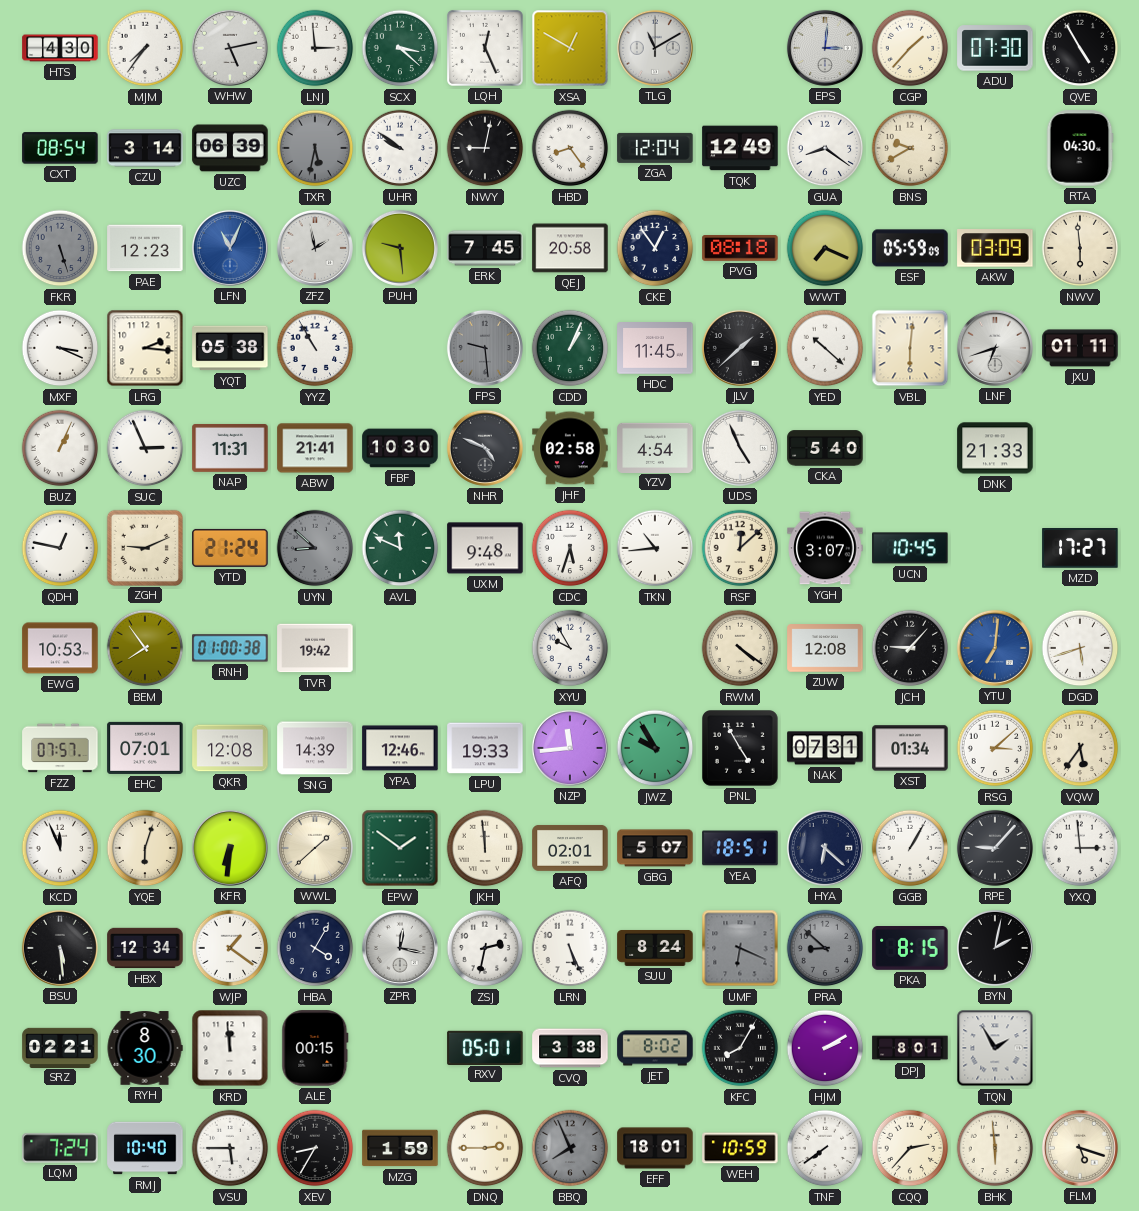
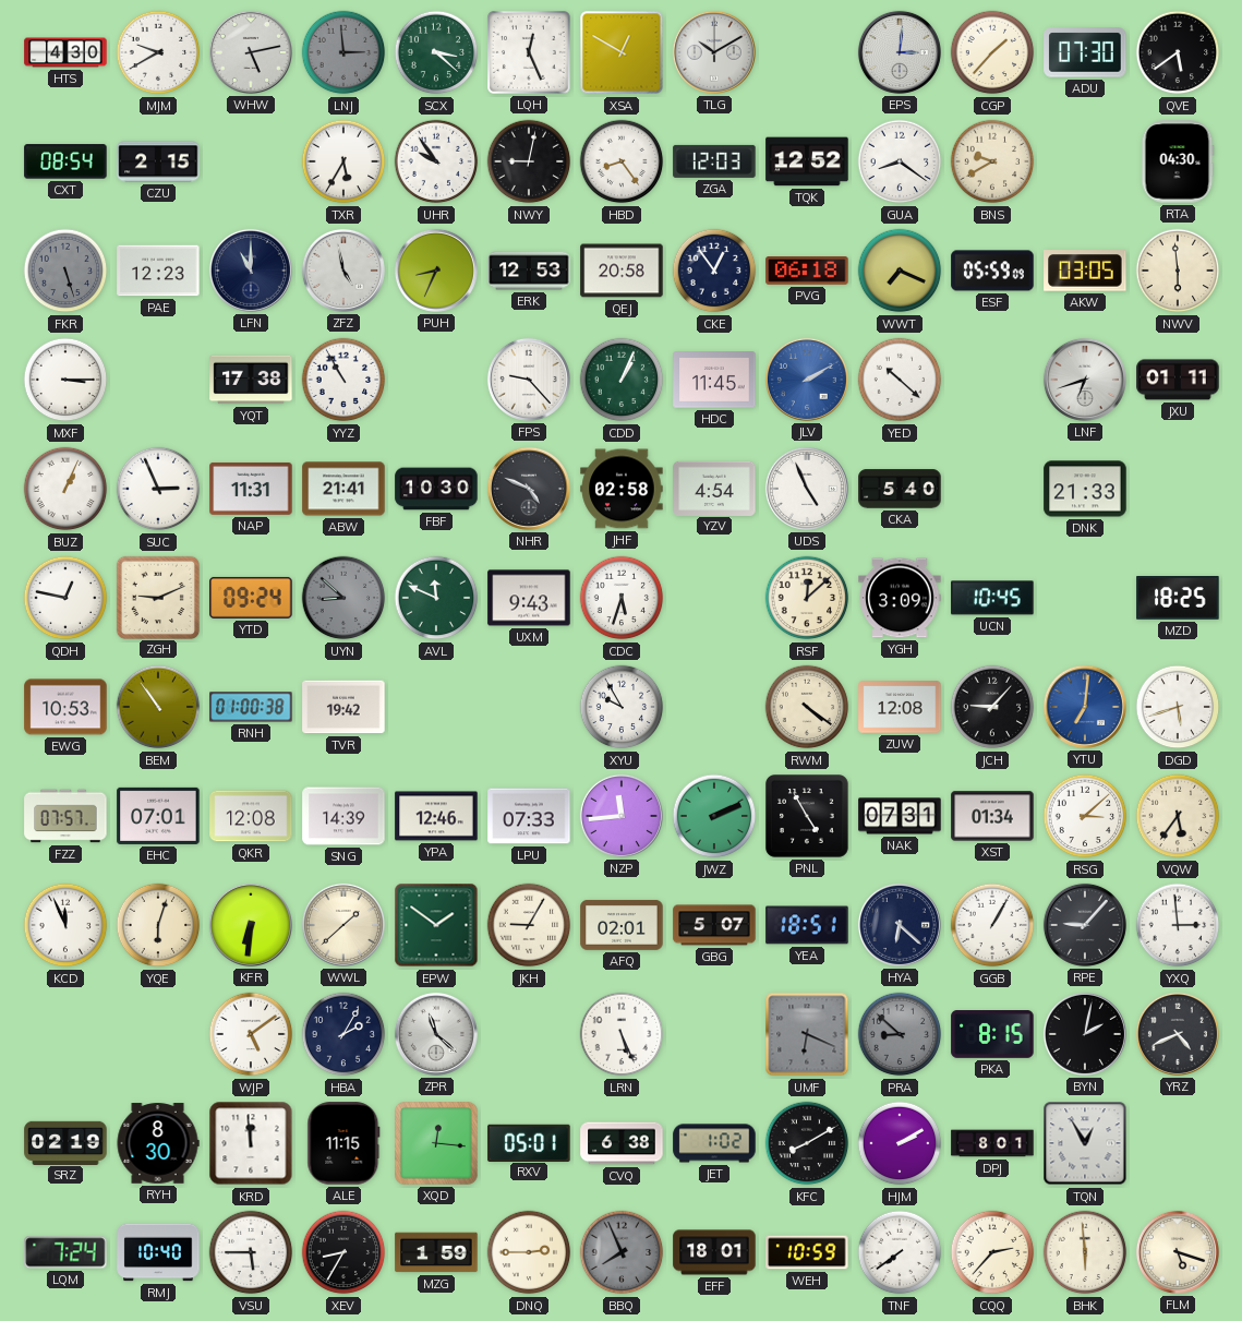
MJM: 7:36 -> 9:40
LNJ dial: white -> grey
TLG: 11:10 -> 10:10
QVE: 4:55 -> 5:39
CZU: 3:14 -> 2:15
UZC: 06:39 -> none
TXR: 5:32 -> 5:35
TXR dial: grey -> white
UHR: 9:51 -> 9:54
ZGA: 12:04 -> 12:03
TQK: 12:49 -> 12:52
LFN: 11:04 -> 11:00
LFN dial: blue -> navy
ZFZ: 1:58 -> 4:58
PUH: 9:29 -> 8:34
ERK: 7:45 -> 12:53
PVG: 08:18 -> 06:18
AKW: 03:09 -> 03:05
MXF: 3:19 -> 3:15
LRG: 2:16 -> none
YQT: 05:38 -> 17:38
FPS: 9:29 -> 9:23
FPS dial: grey -> white
JLV: 1:38 -> 2:10
JLV dial: black -> blue
VBL: 6:01 -> none
YTD: 21:24 -> 09:24
UXM: 9:48 -> 9:43
TKN: 10:44 -> none
YGH: 3:07 -> 3:09
MZD: 17:27 -> 18:25
BEM: 7:54 -> 10:54
LPU: 19:33 -> 07:33
JWZ: 9:55 -> 2:11
JKH: 11:59 -> 9:05
BSU: 5:29 -> none
HBX: 12:34 -> none
WJP: 1:21 -> 5:09
HBA: 4:05 -> 2:05
ZPR: 12:17 -> 11:22
ZSJ: 2:32 -> none
SUU: 8:24 -> none
YRZ: none -> 4:41
SRZ: 02:21 -> 02:19
ALE: 00:15 -> 11:15
XQD: none -> 12:16
CVQ: 3:38 -> 6:38
JET: 8:02 -> 1:02
KFC: 8:05 -> 8:10
TQN: 1:55 -> 12:55
